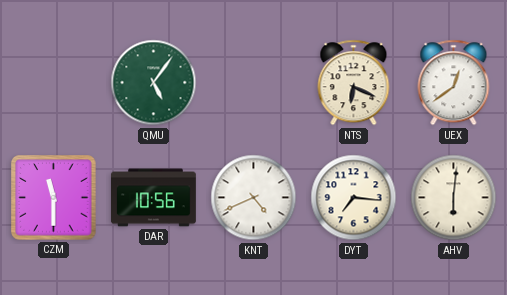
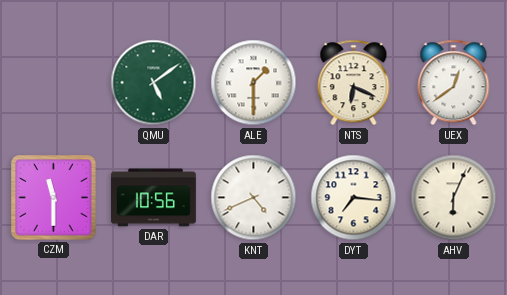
QMU: 5:06 -> 5:09
ALE: none -> 1:30
AHV: 6:01 -> 6:04
